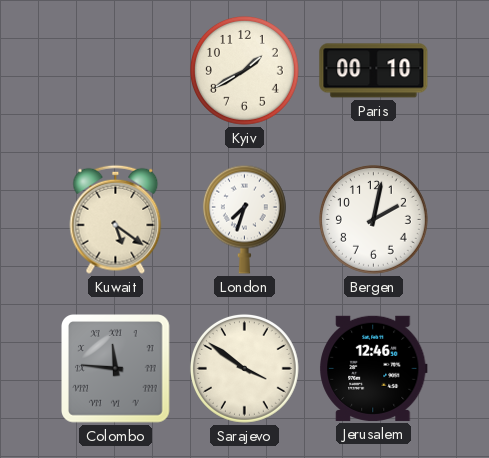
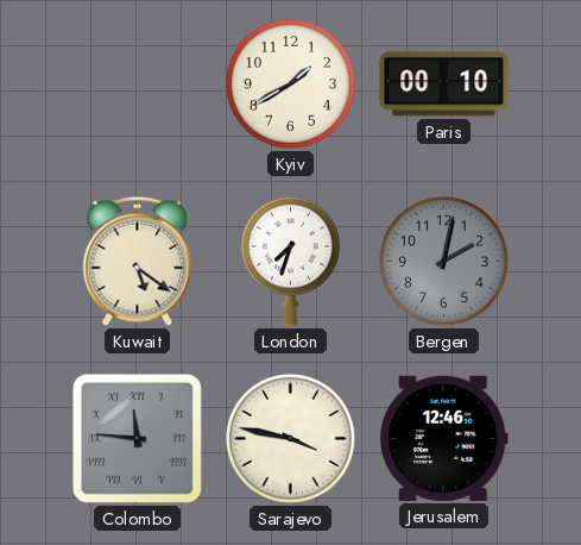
Bergen dial: white -> grey
Sarajevo: 3:51 -> 3:47
